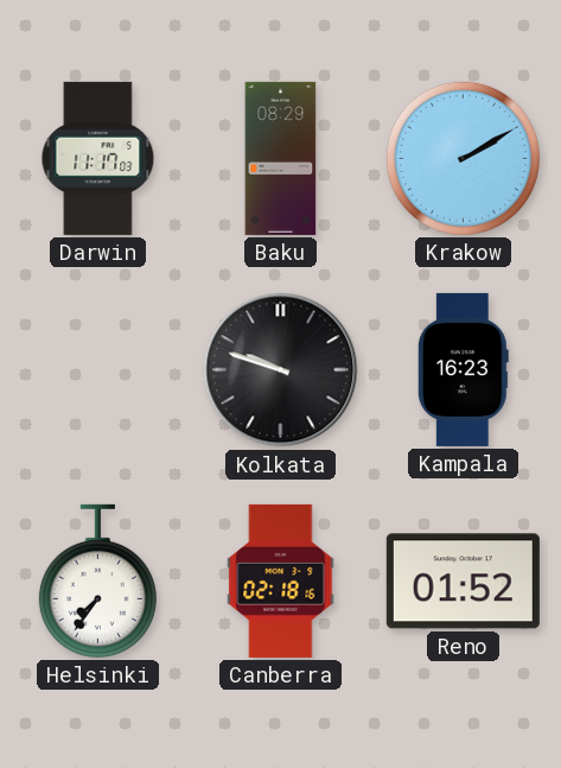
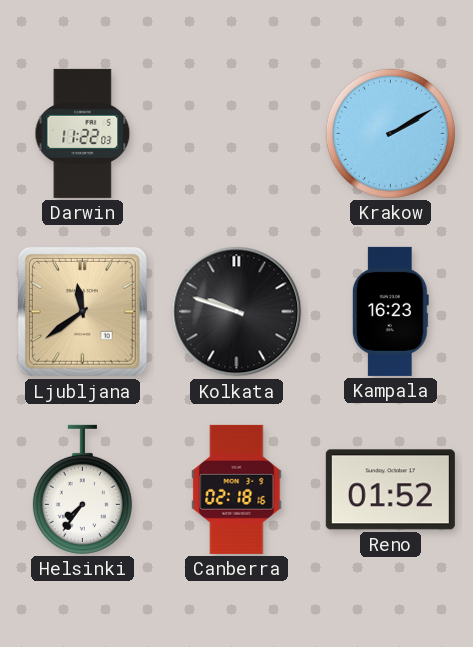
Darwin: 11:17 -> 11:22
Baku: 08:29 -> none
Ljubljana: none -> 11:39
